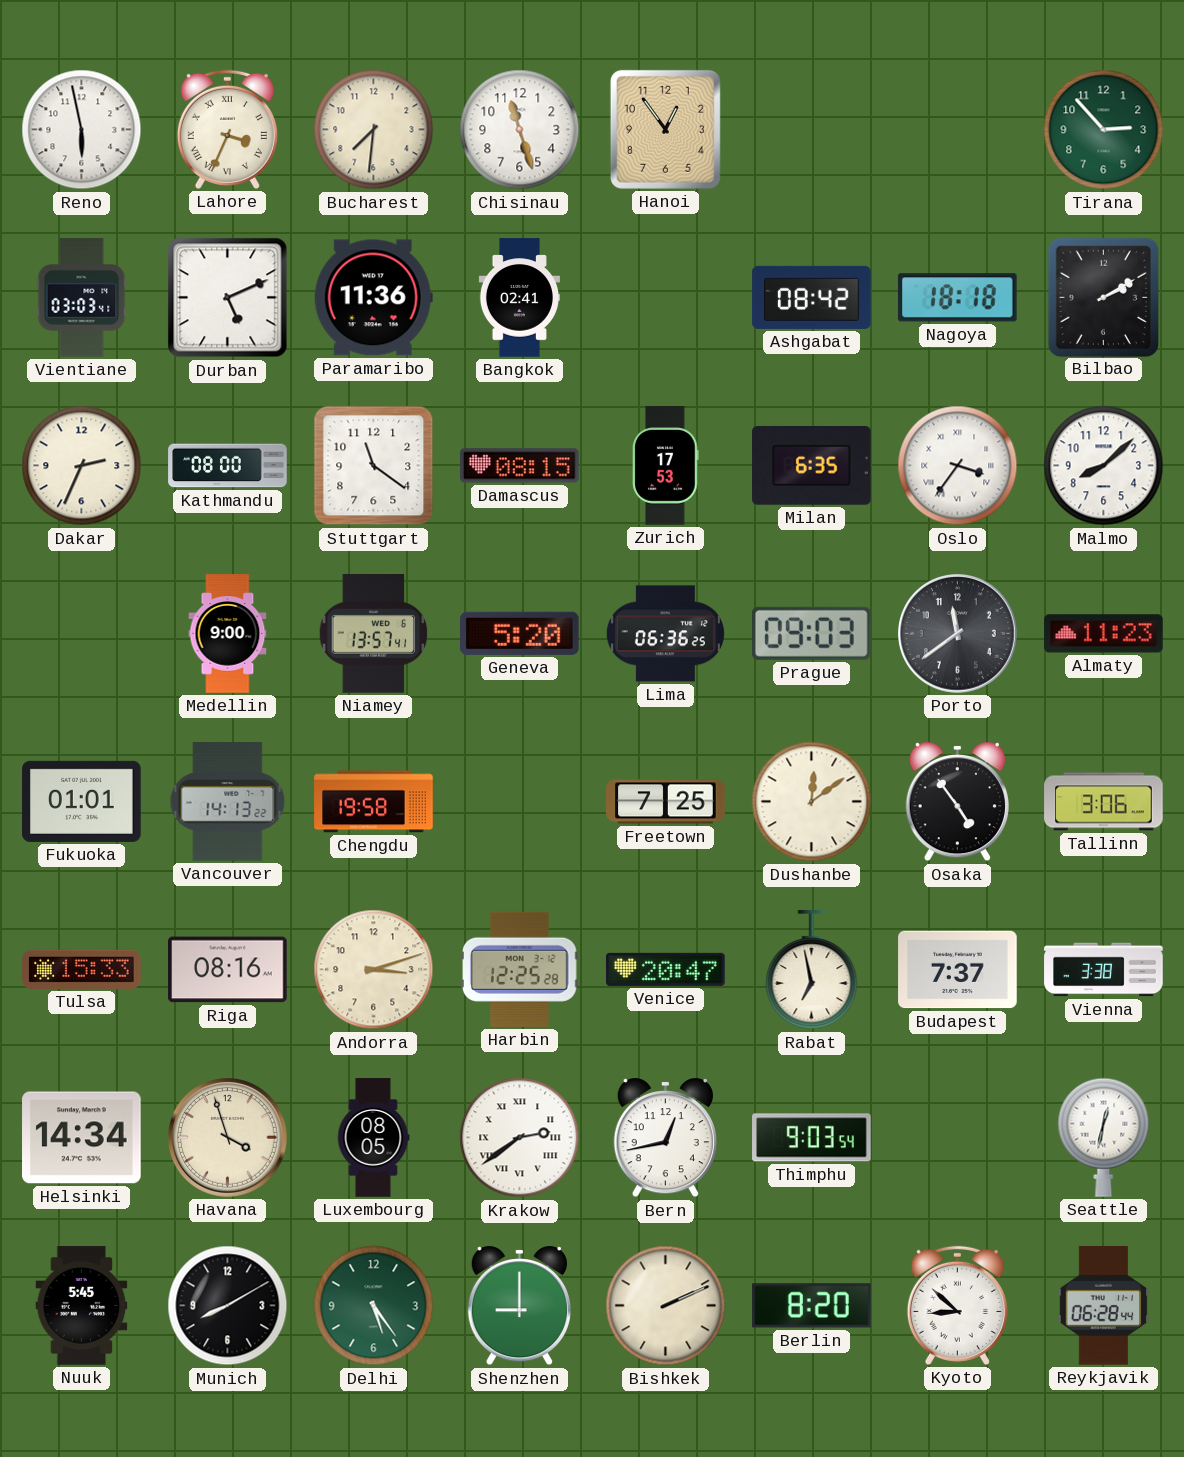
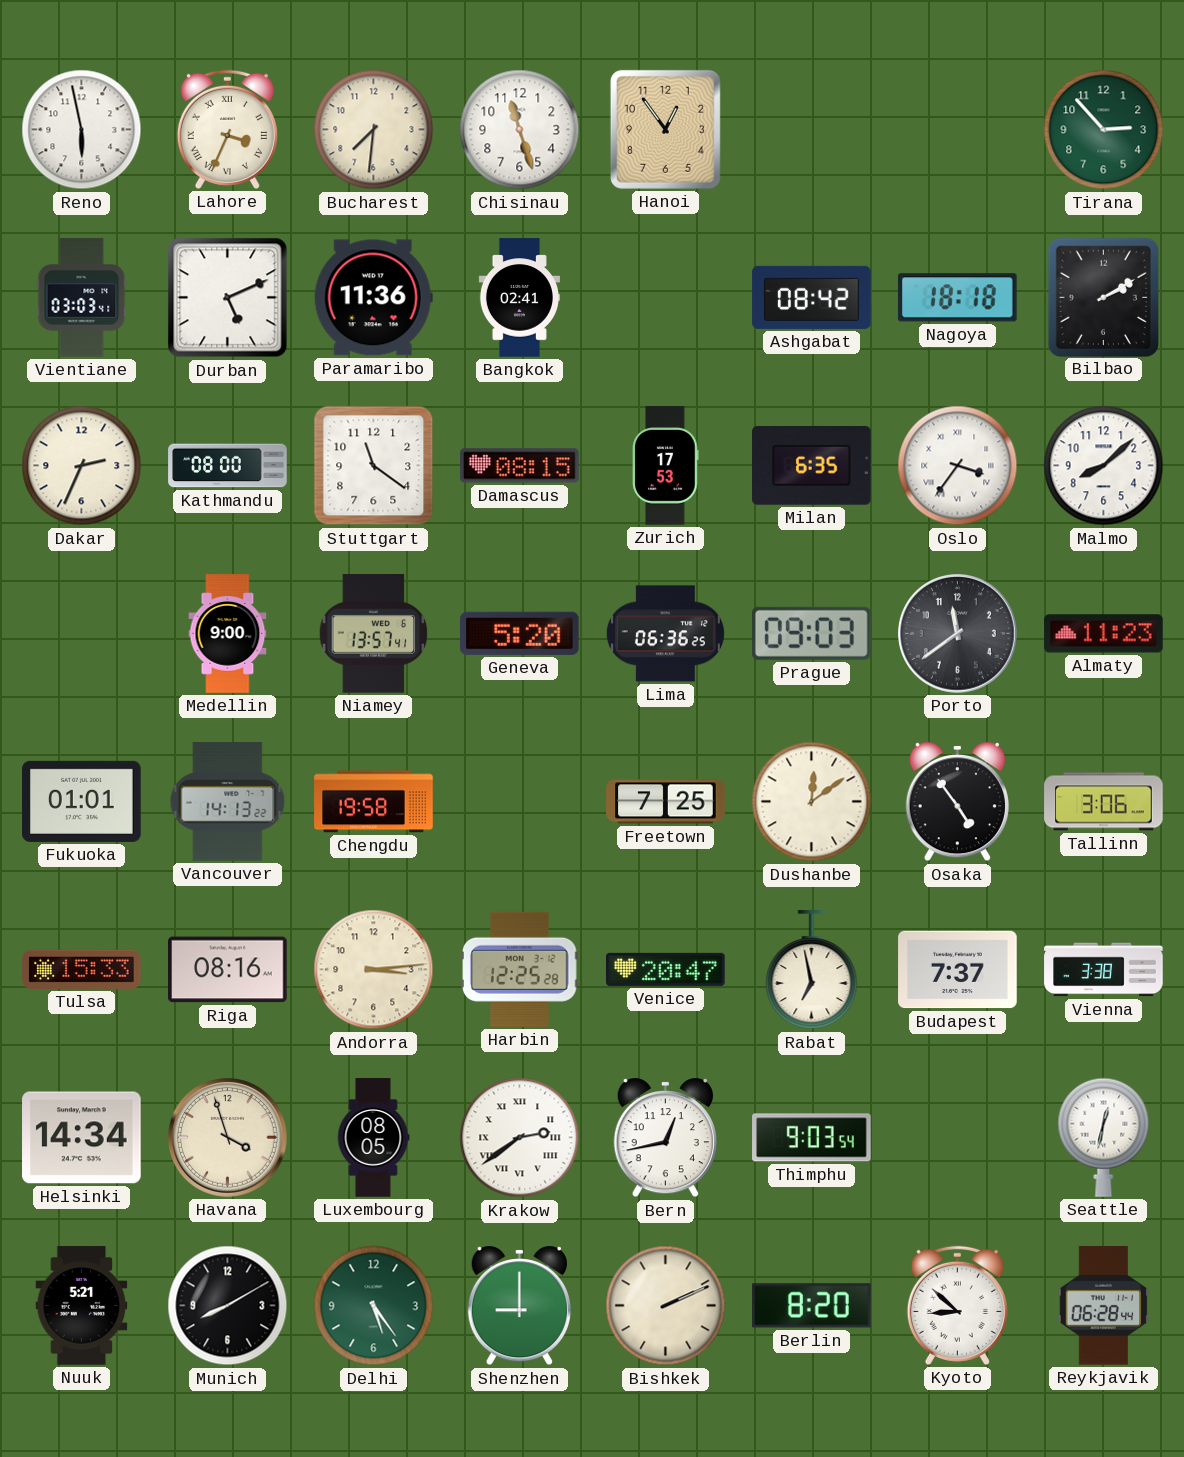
Andorra: 3:12 -> 3:14
Nuuk: 5:45 -> 5:21
